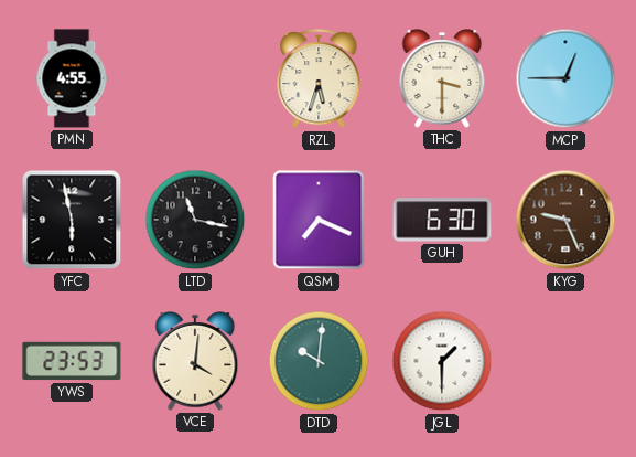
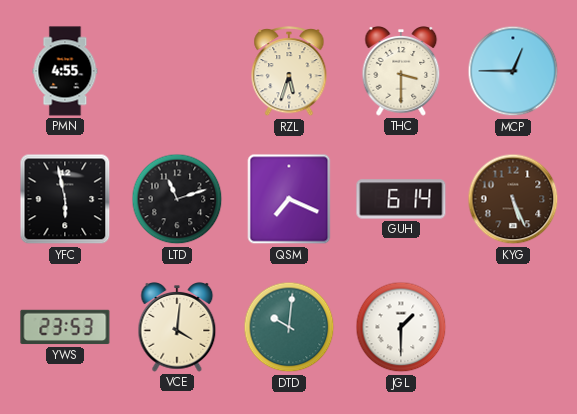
LTD: 11:17 -> 11:12
GUH: 6:30 -> 6:14
KYG: 9:26 -> 5:26
